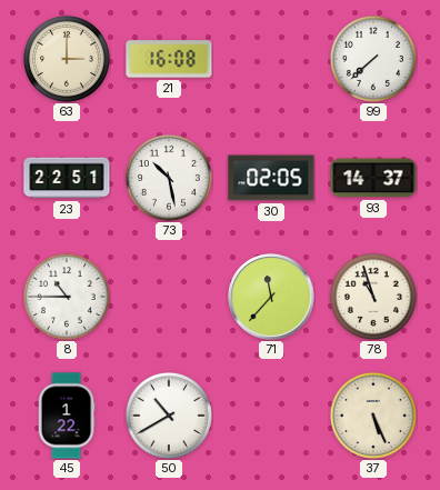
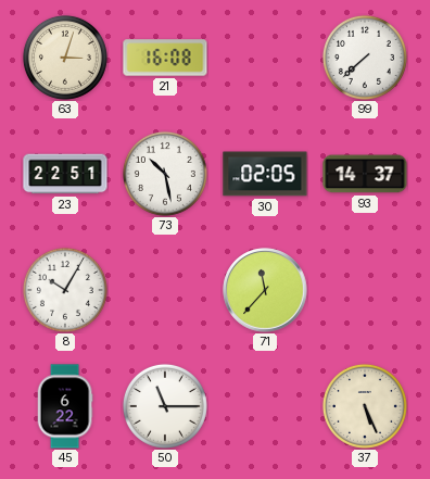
63: 3:00 -> 3:03
8: 10:45 -> 10:05
78: 10:57 -> none
45: 1:22 -> 6:22
50: 10:40 -> 11:15
